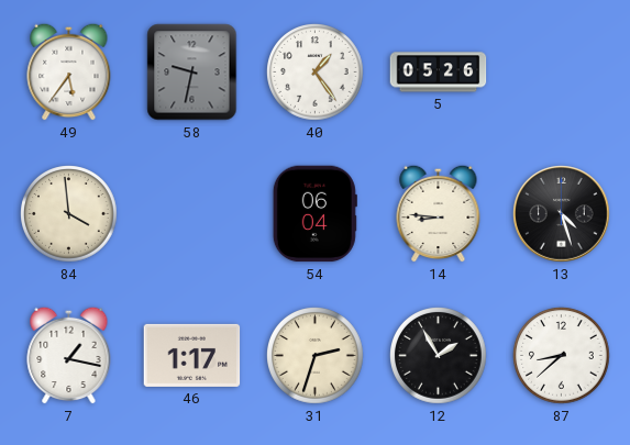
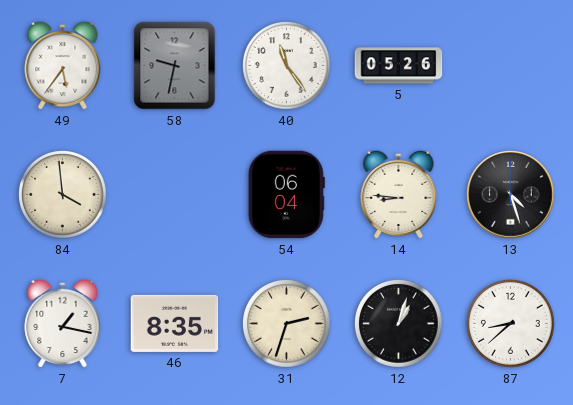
40: 1:24 -> 11:24
46: 1:17 -> 8:35
12: 1:55 -> 1:03
